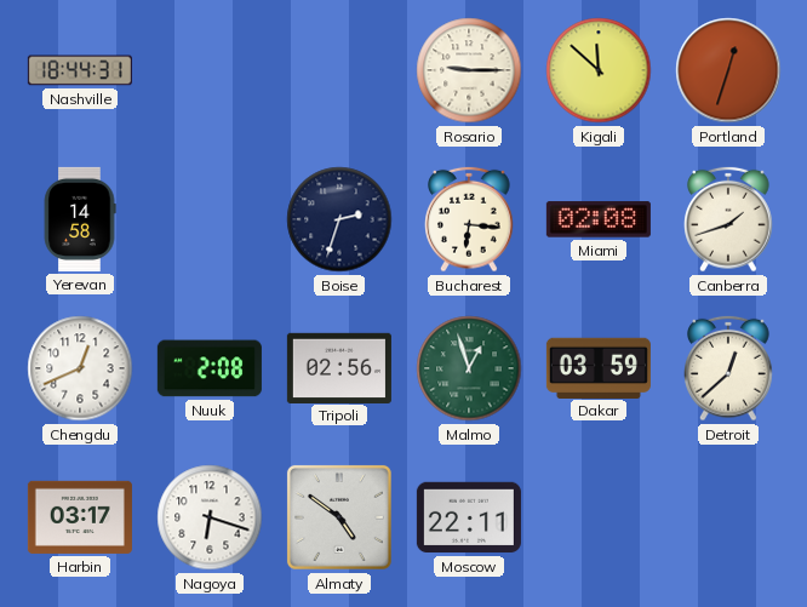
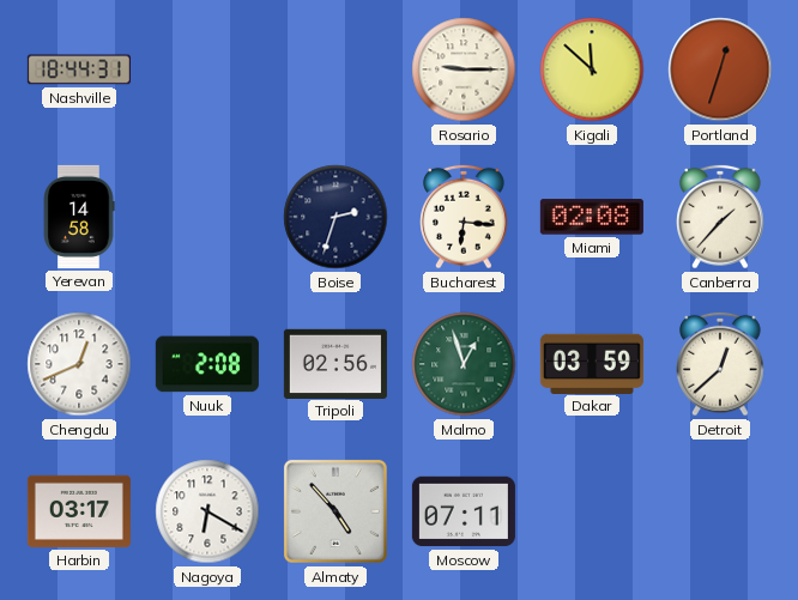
Canberra: 1:42 -> 1:37
Nagoya: 6:18 -> 6:20
Almaty: 4:51 -> 4:53
Moscow: 22:11 -> 07:11
